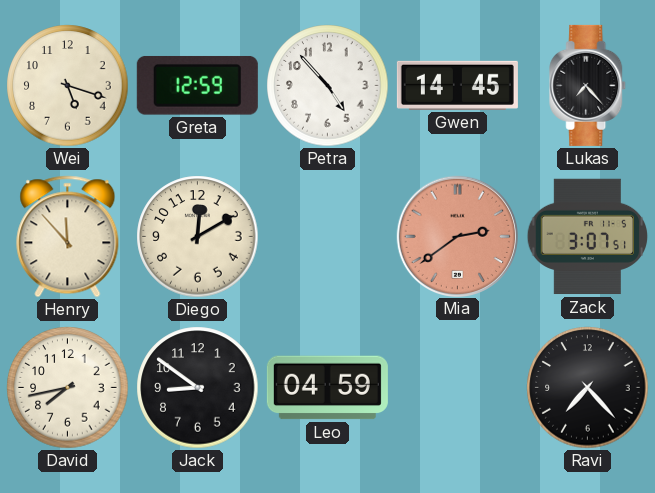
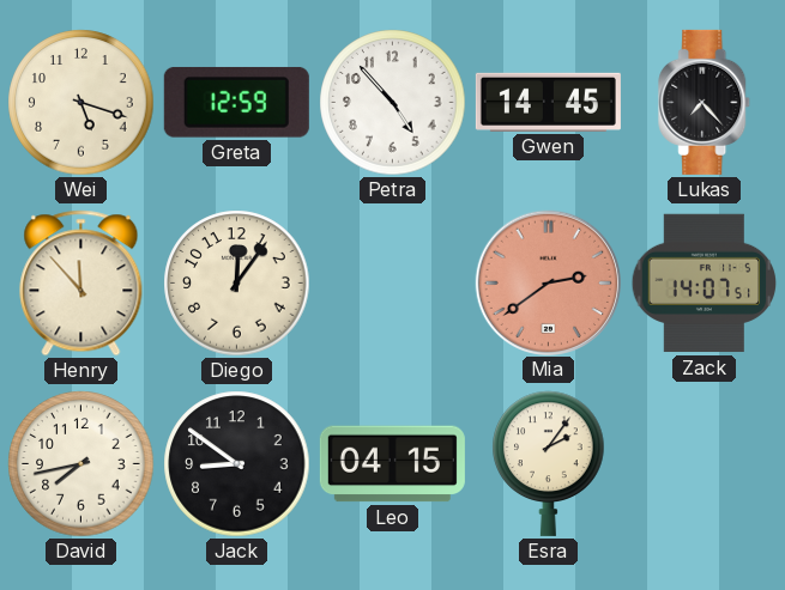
Diego: 12:10 -> 12:06
Zack: 3:07 -> 14:07
Leo: 04:59 -> 04:15
Esra: none -> 2:06
Ravi: 7:23 -> none
